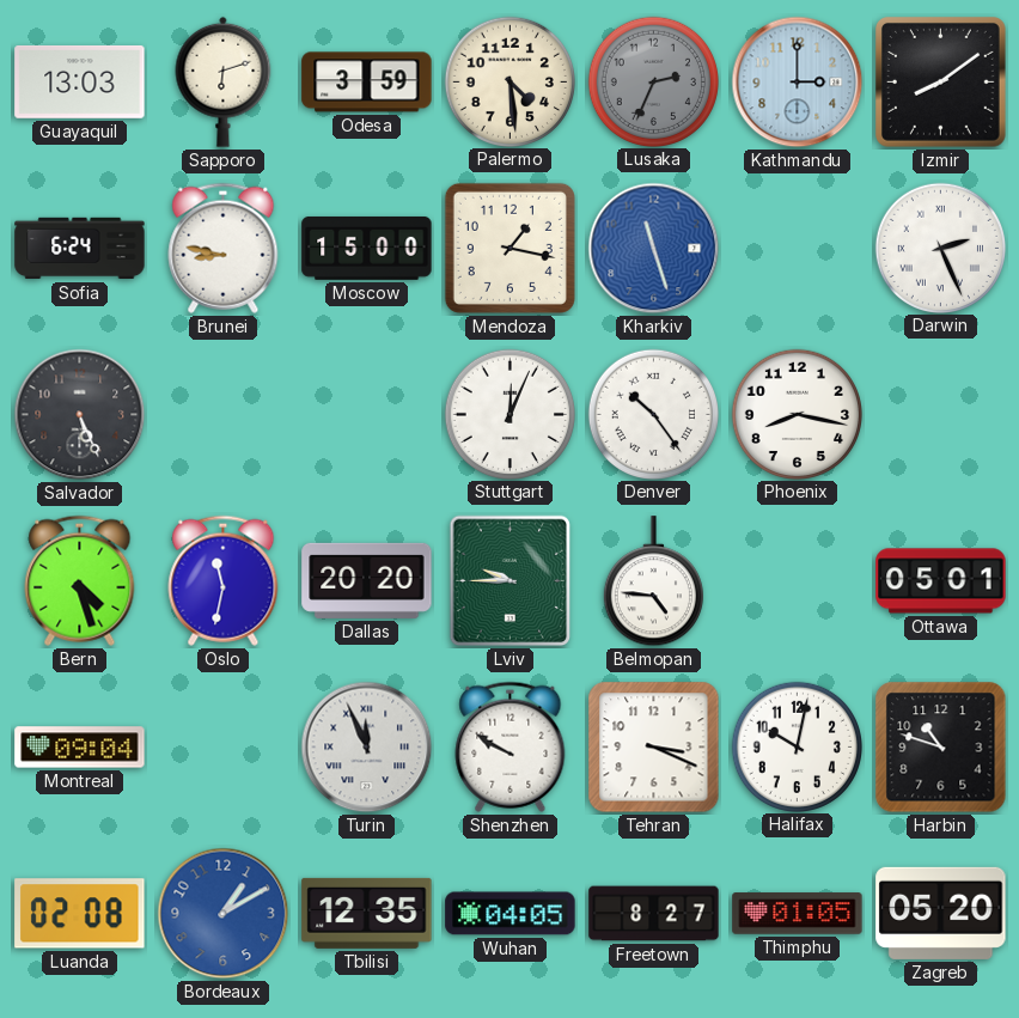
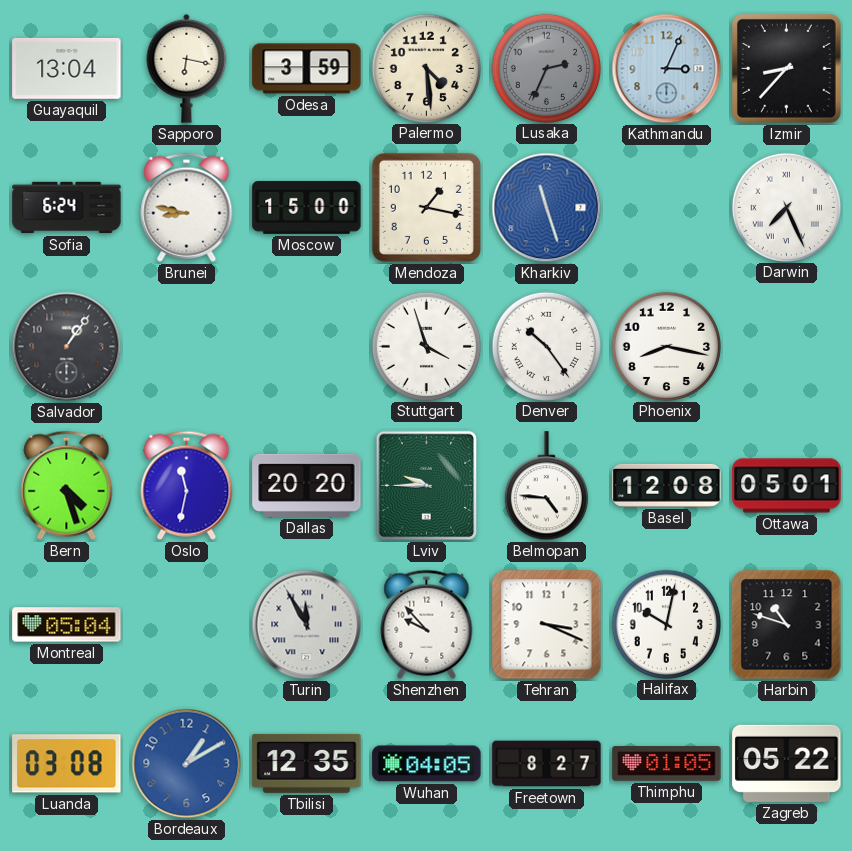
Guayaquil: 13:03 -> 13:04
Sapporo: 6:12 -> 6:17
Kathmandu: 3:00 -> 3:04
Izmir: 8:09 -> 8:37
Darwin: 2:26 -> 7:26
Salvador: 5:26 -> 1:06
Stuttgart: 12:04 -> 3:57
Basel: none -> 12:08
Montreal: 09:04 -> 05:04
Turin: 11:56 -> 11:55
Shenzhen: 9:50 -> 9:53
Luanda: 02:08 -> 03:08
Zagreb: 05:20 -> 05:22
